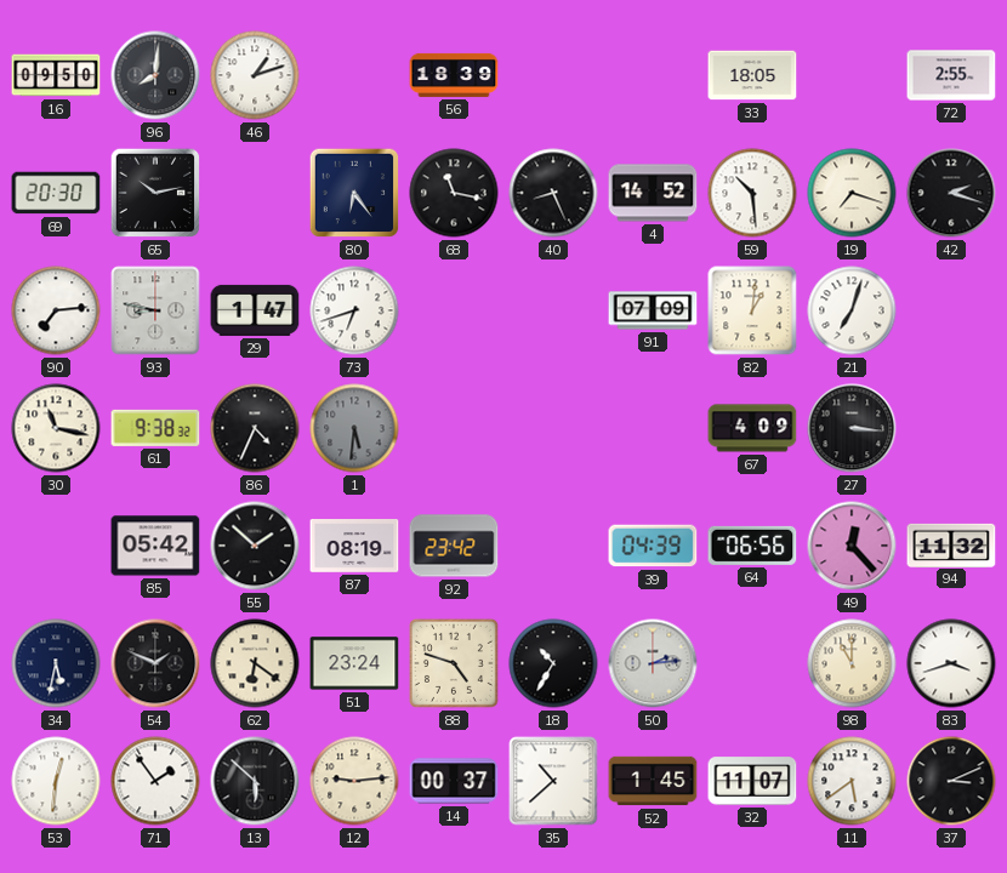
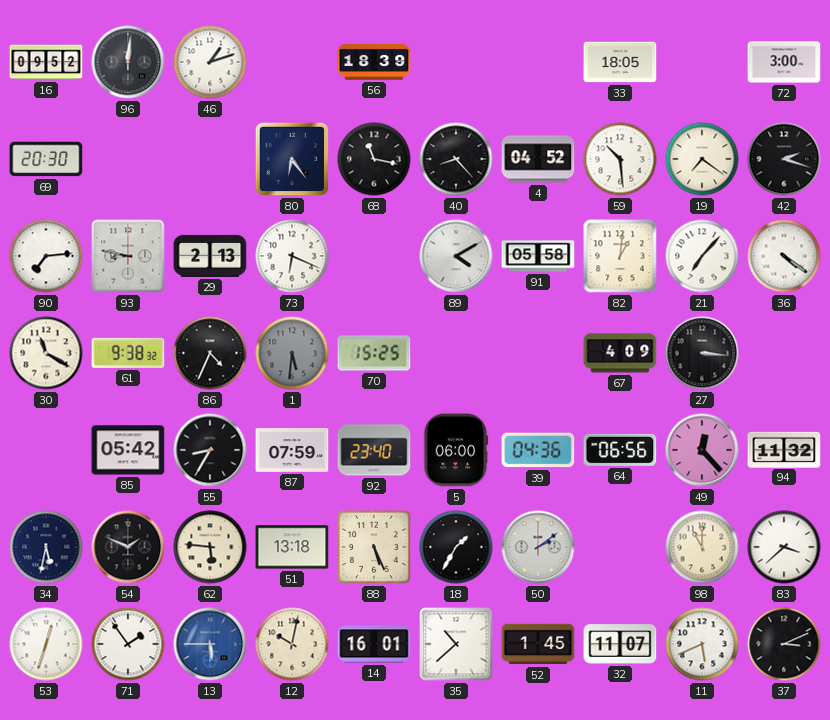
16: 09:50 -> 09:52
96: 8:01 -> 12:01
72: 2:55 -> 3:00
65: 10:13 -> none
40: 8:26 -> 8:23
4: 14:52 -> 04:52
19: 7:18 -> 7:21
29: 1:47 -> 2:13
73: 6:42 -> 6:19
89: none -> 4:10
91: 07:09 -> 05:58
21: 7:03 -> 7:07
36: none -> 4:21
30: 11:17 -> 11:20
70: none -> 15:25
55: 1:52 -> 8:35
87: 08:19 -> 07:59
92: 23:42 -> 23:40
5: none -> 06:00
39: 04:39 -> 04:36
62: 6:21 -> 5:46
51: 23:24 -> 13:18
88: 4:48 -> 5:26
18: 10:35 -> 1:35
50: 2:14 -> 2:09
83: 3:42 -> 3:38
53: 12:31 -> 12:33
13: 5:52 -> 5:45
13 dial: black -> blue
12: 9:14 -> 10:02
14: 00:37 -> 16:01
11: 5:39 -> 5:41
